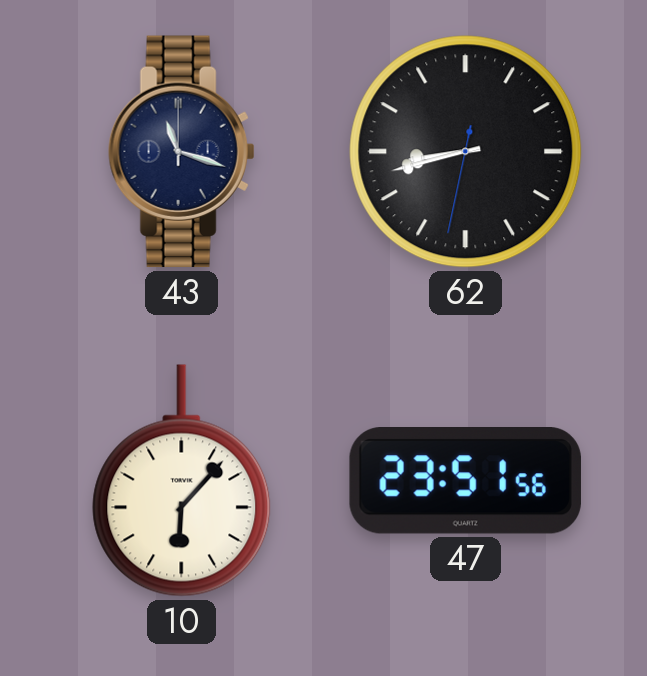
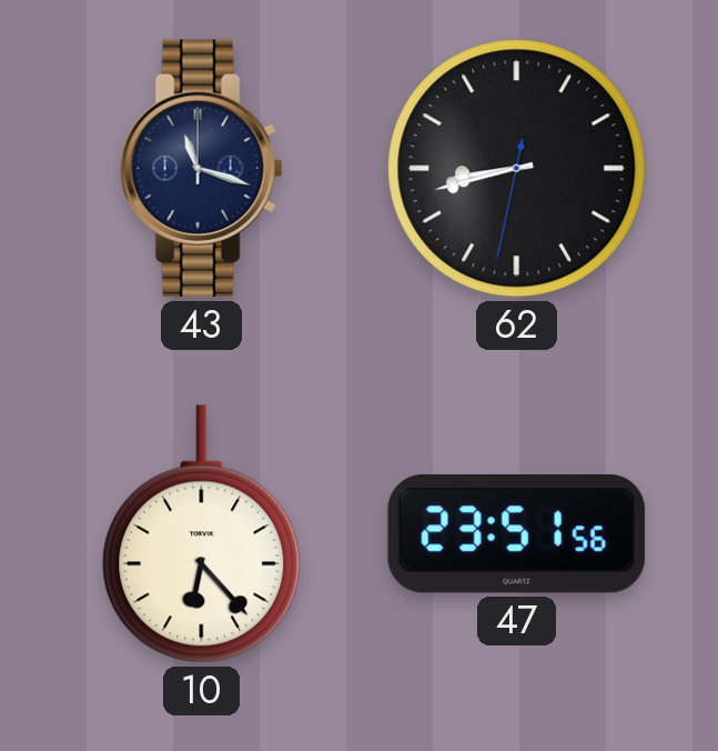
10: 6:07 -> 6:23
